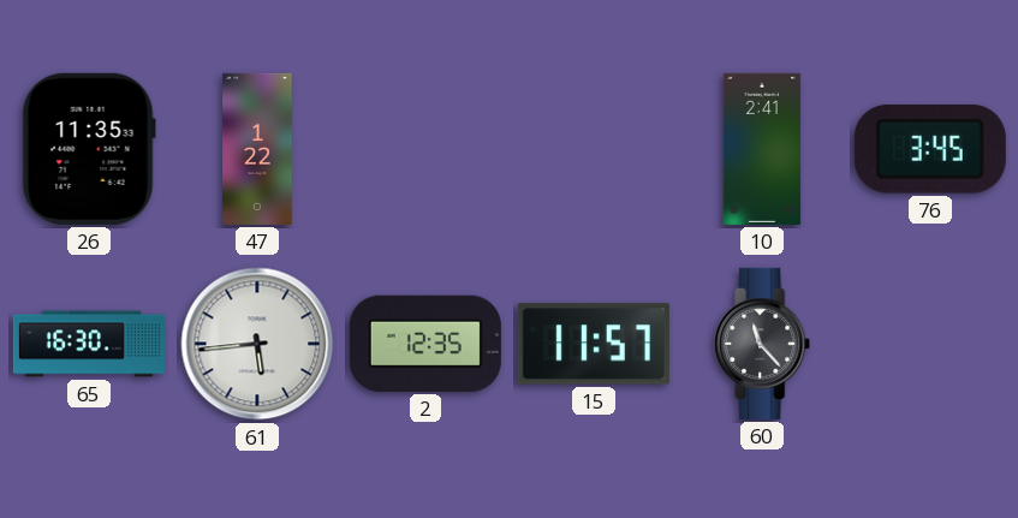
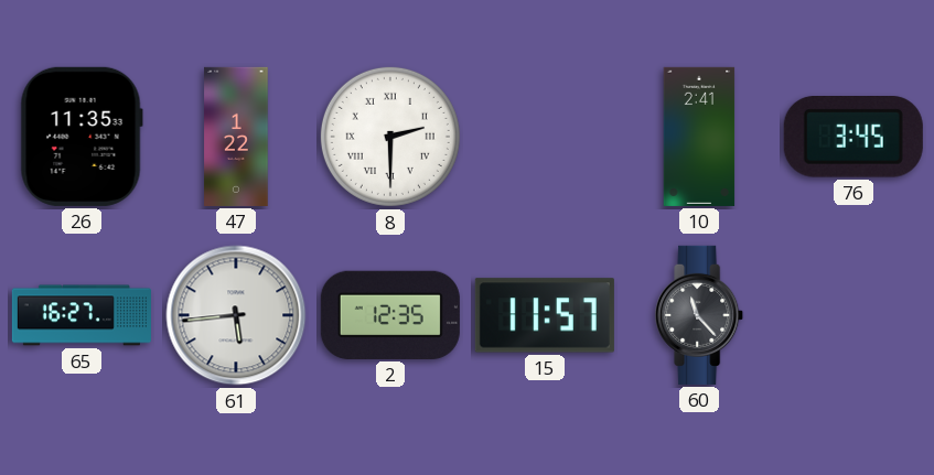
8: none -> 2:30
65: 16:30 -> 16:27
